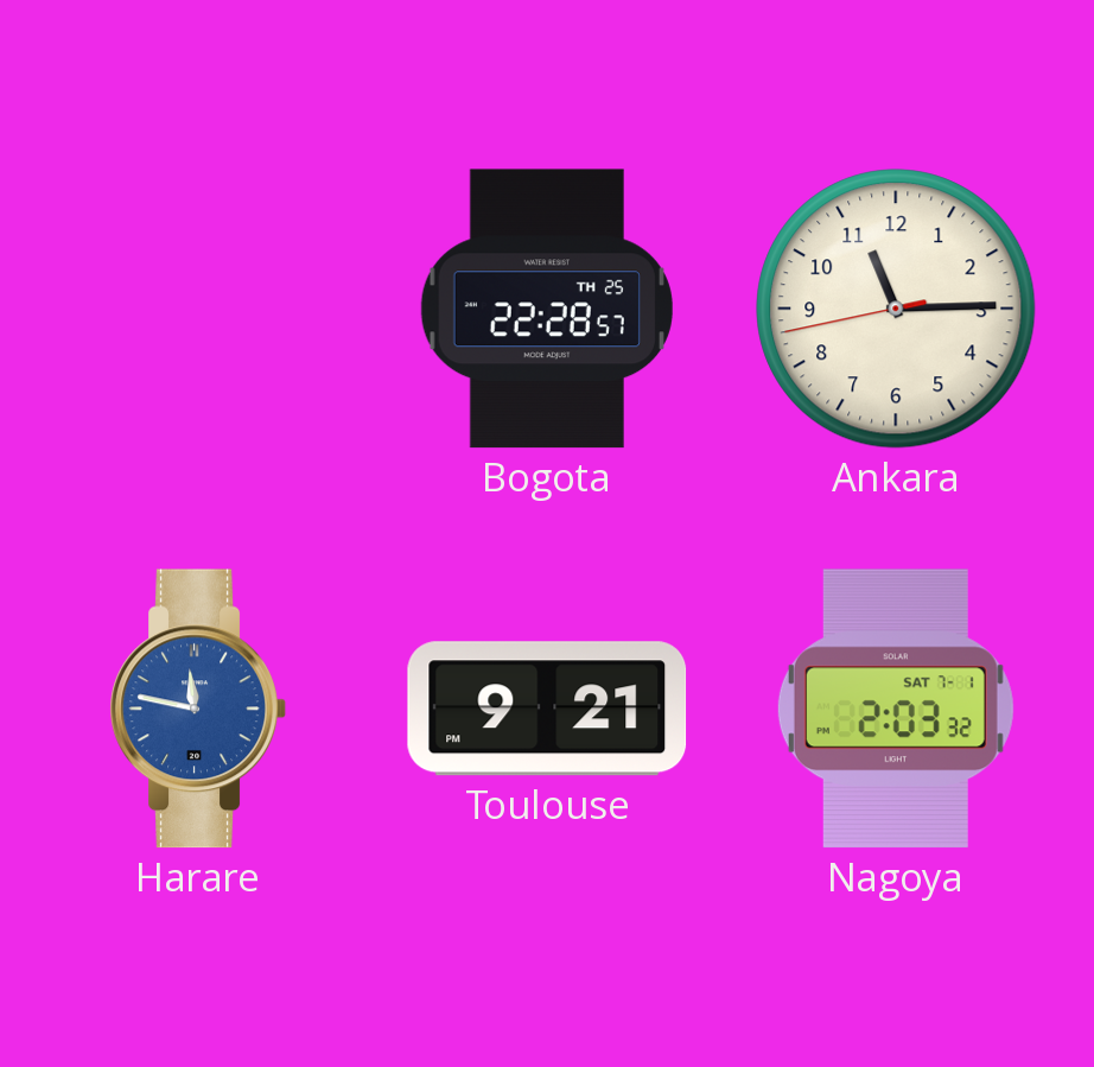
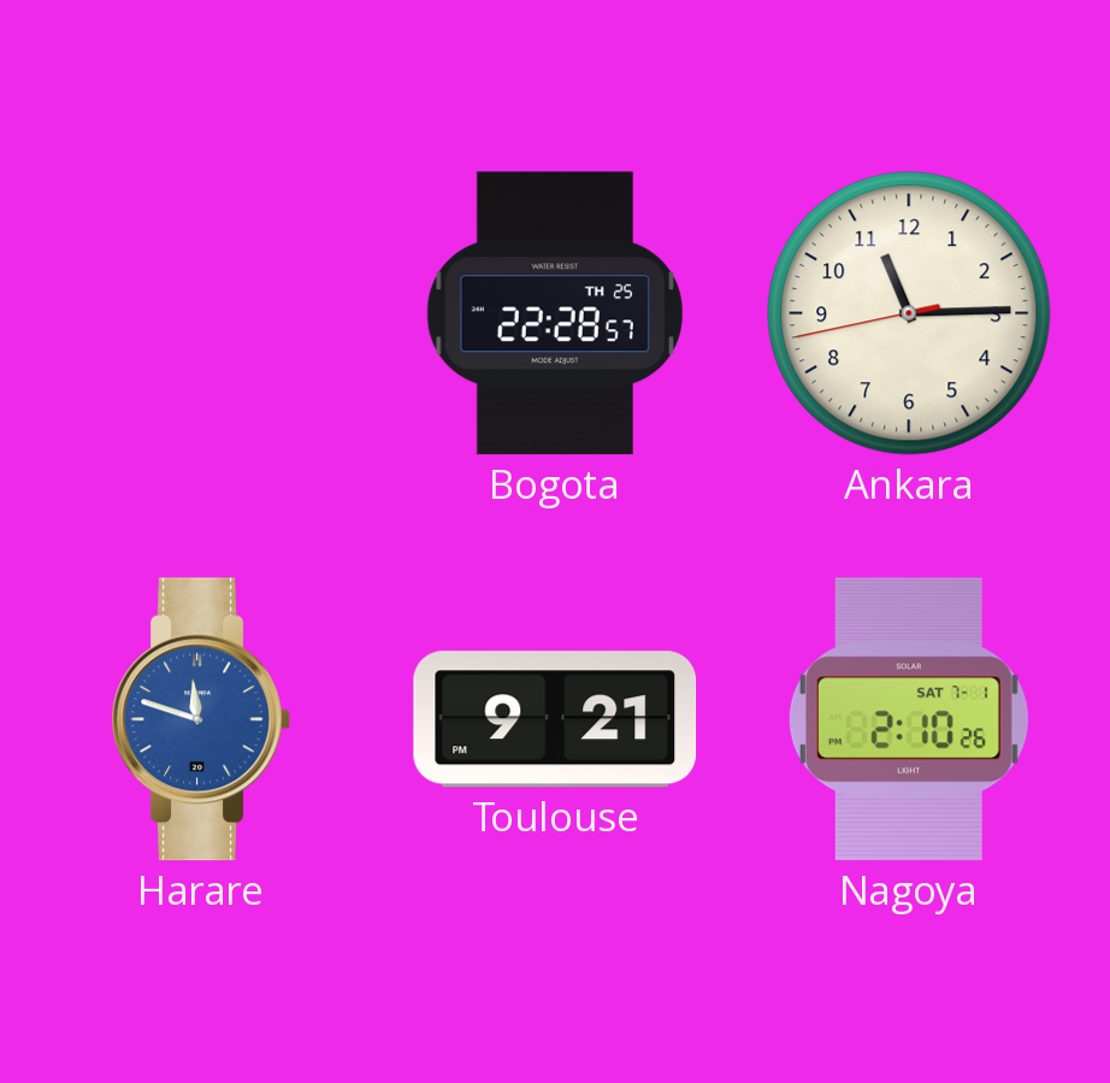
Harare: 11:47 -> 11:48
Nagoya: 2:03 -> 2:10
